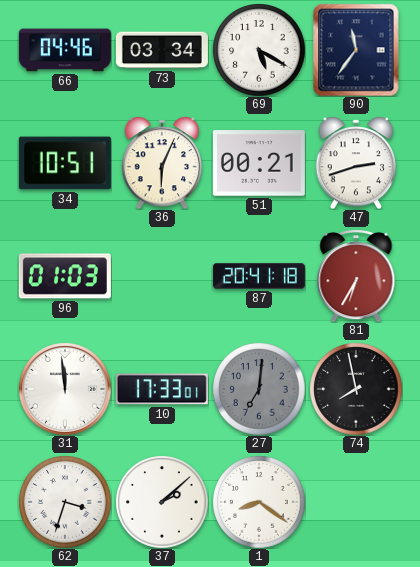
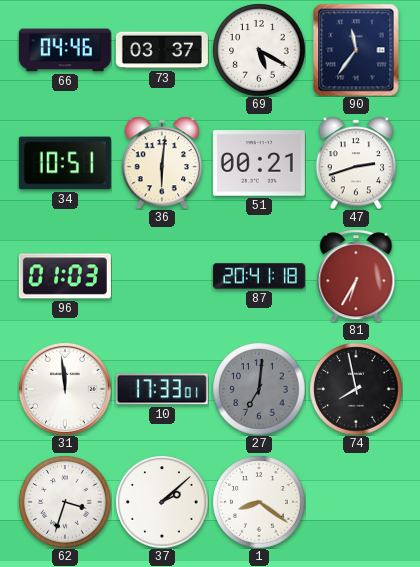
73: 03:34 -> 03:37
36: 6:04 -> 6:01
